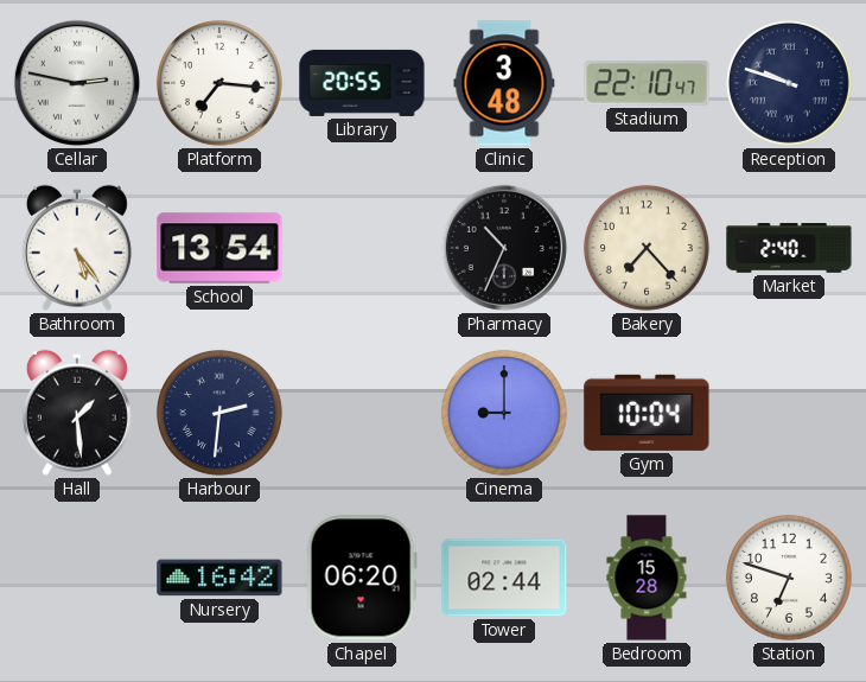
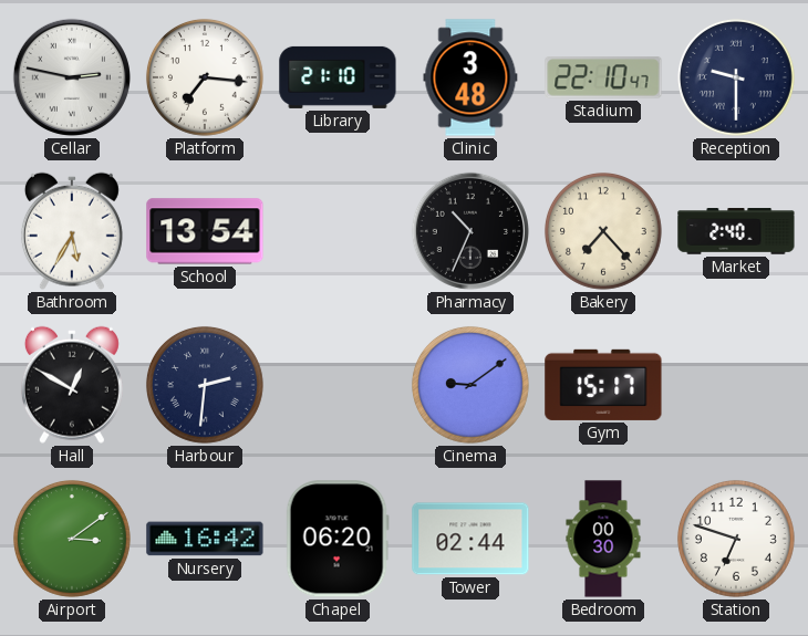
Library: 20:55 -> 21:10
Reception: 9:48 -> 9:30
Bathroom: 5:24 -> 5:35
Hall: 1:29 -> 12:50
Cinema: 9:00 -> 9:09
Gym: 10:04 -> 15:17
Airport: none -> 3:09
Bedroom: 15:28 -> 00:30
